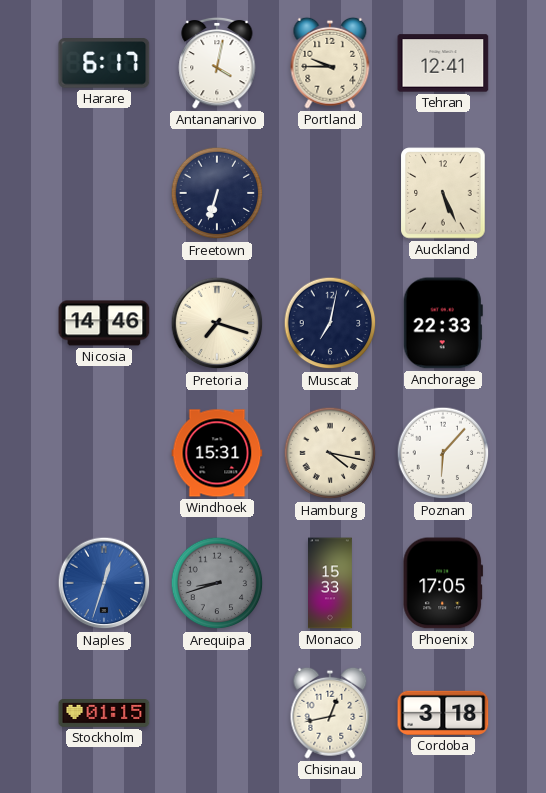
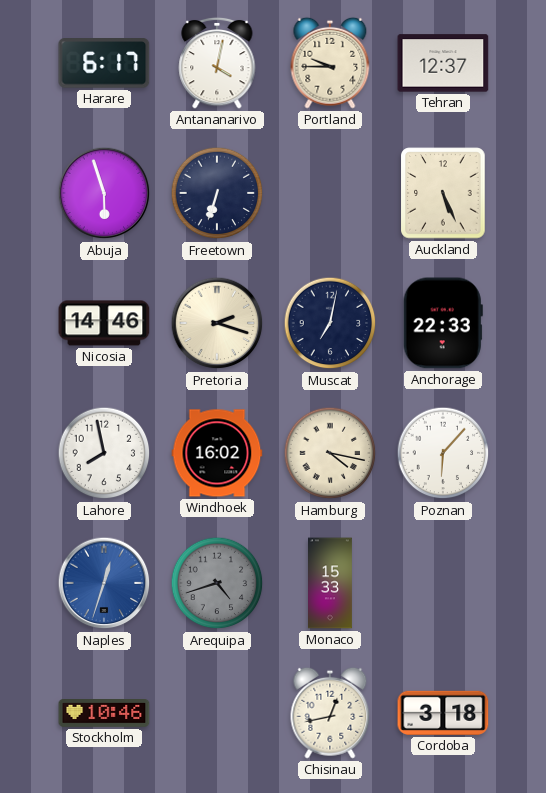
Tehran: 12:41 -> 12:37
Abuja: none -> 5:57
Pretoria: 7:18 -> 2:18
Lahore: none -> 7:58
Windhoek: 15:31 -> 16:02
Arequipa: 8:42 -> 4:42
Phoenix: 17:05 -> none
Stockholm: 01:15 -> 10:46
